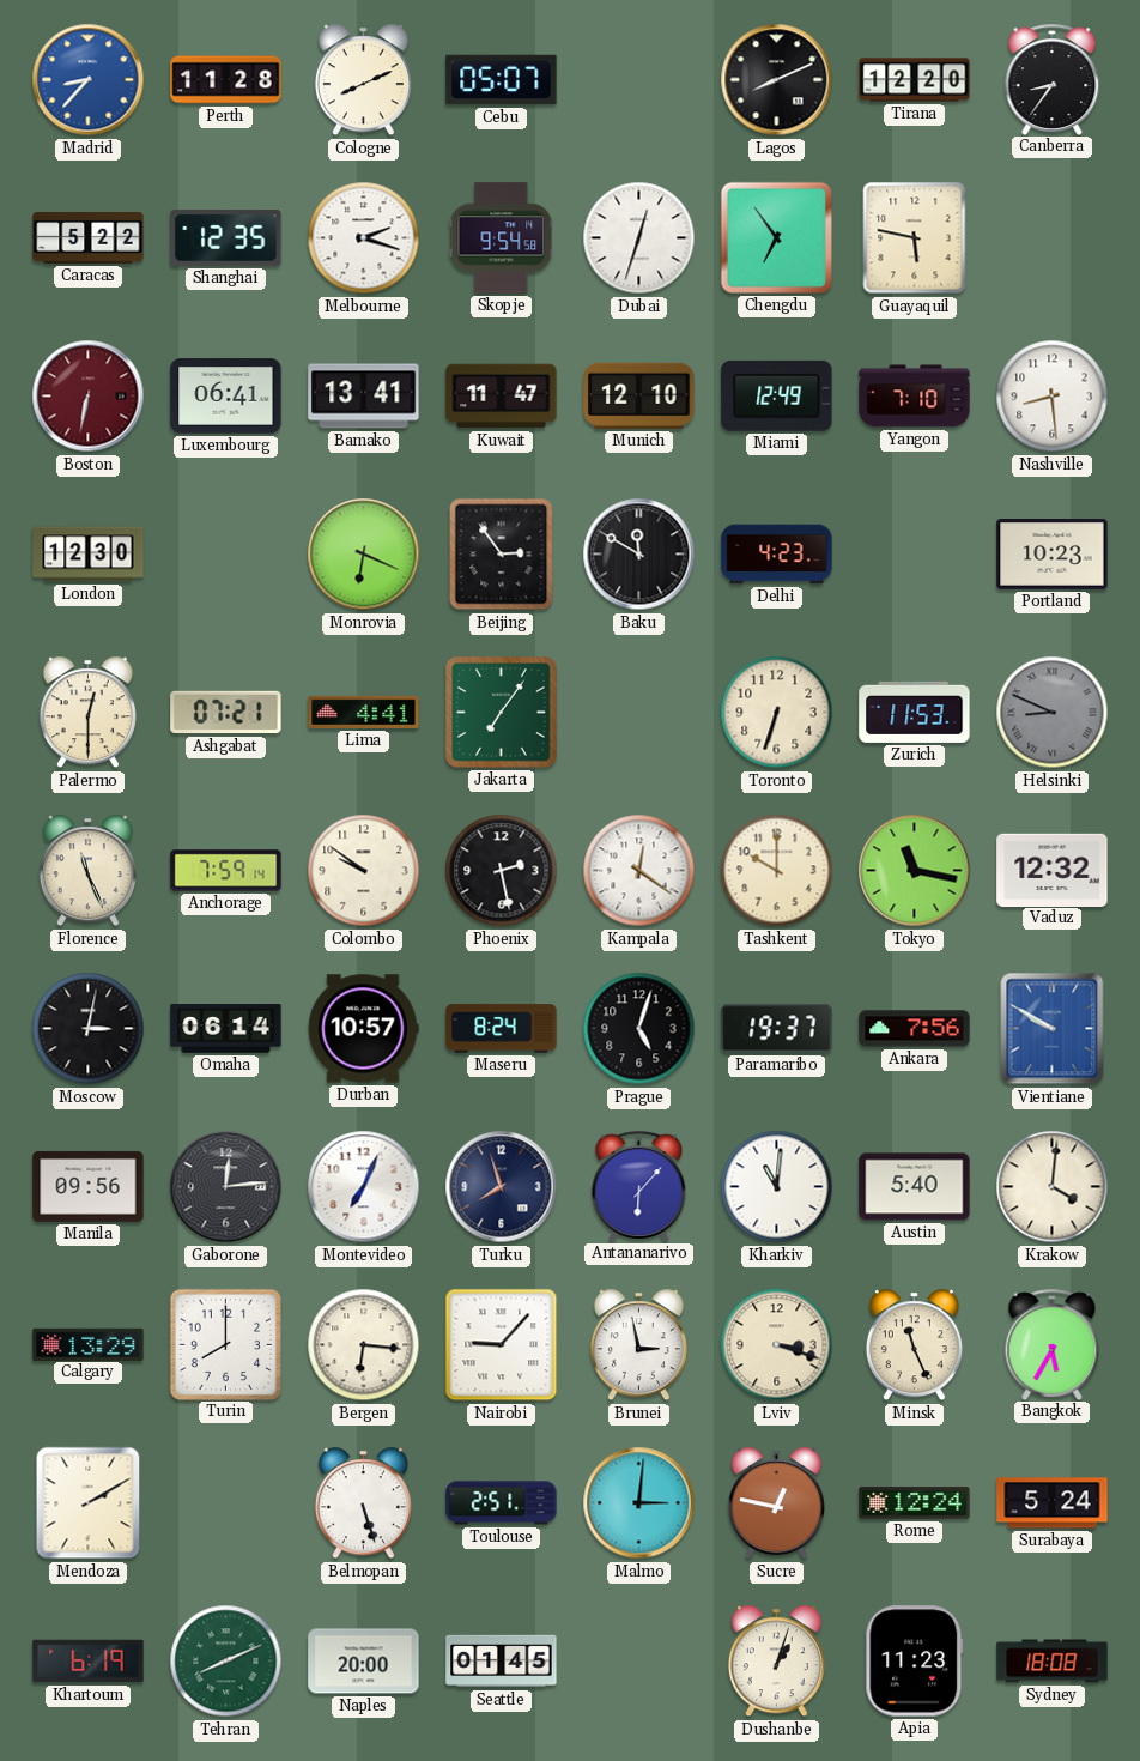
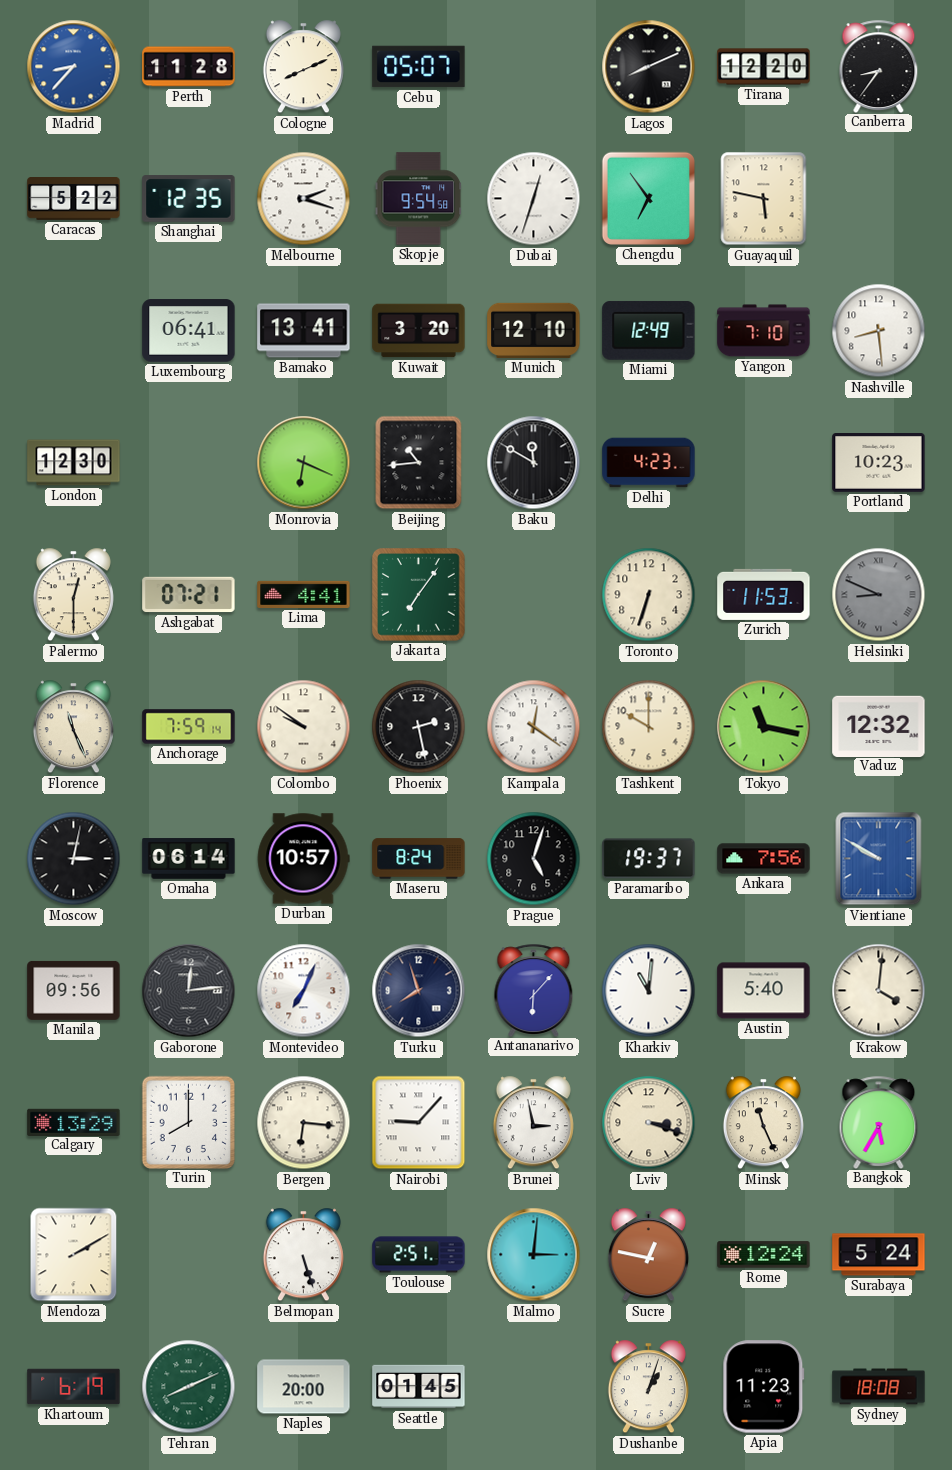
Boston: 6:32 -> none
Kuwait: 11:47 -> 3:20
Beijing: 2:54 -> 10:44
